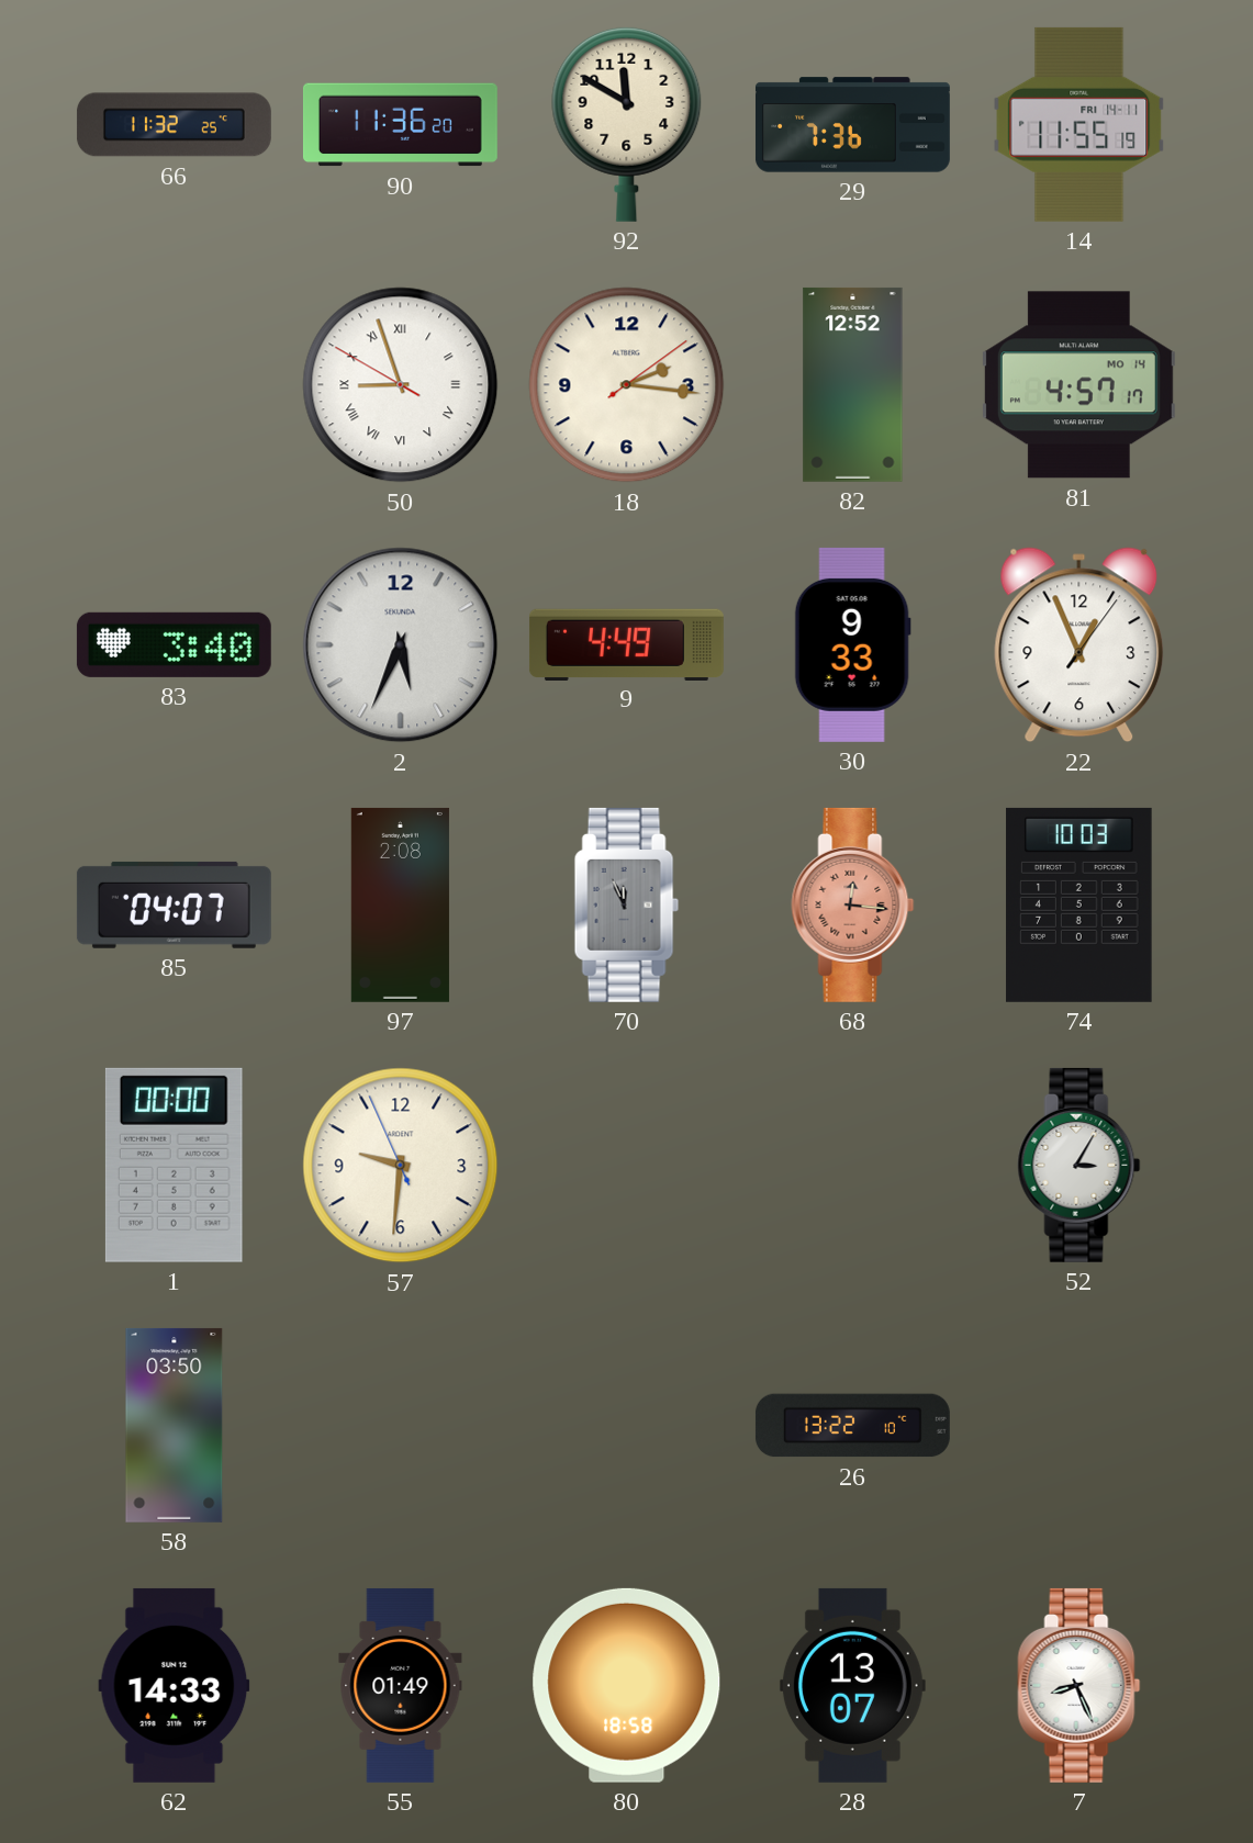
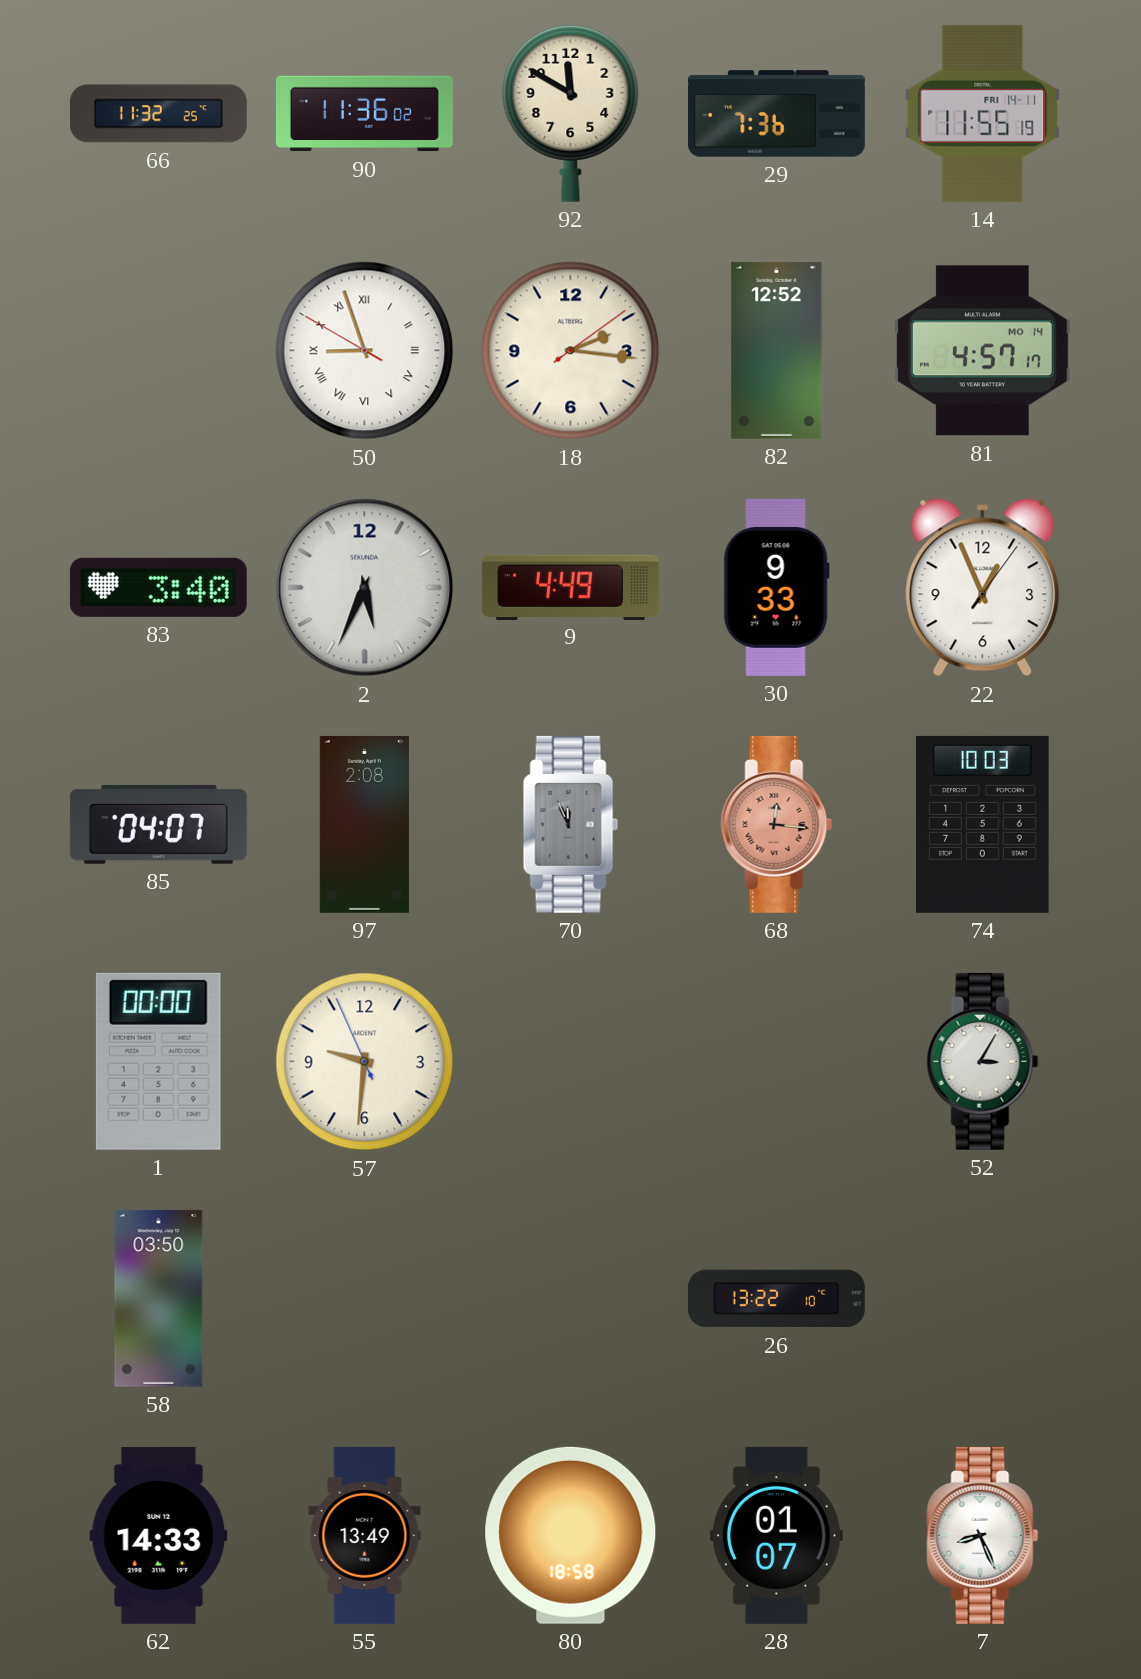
90: 11:36:20 -> 11:36:02
55: 01:49 -> 13:49
28: 13:07 -> 01:07
